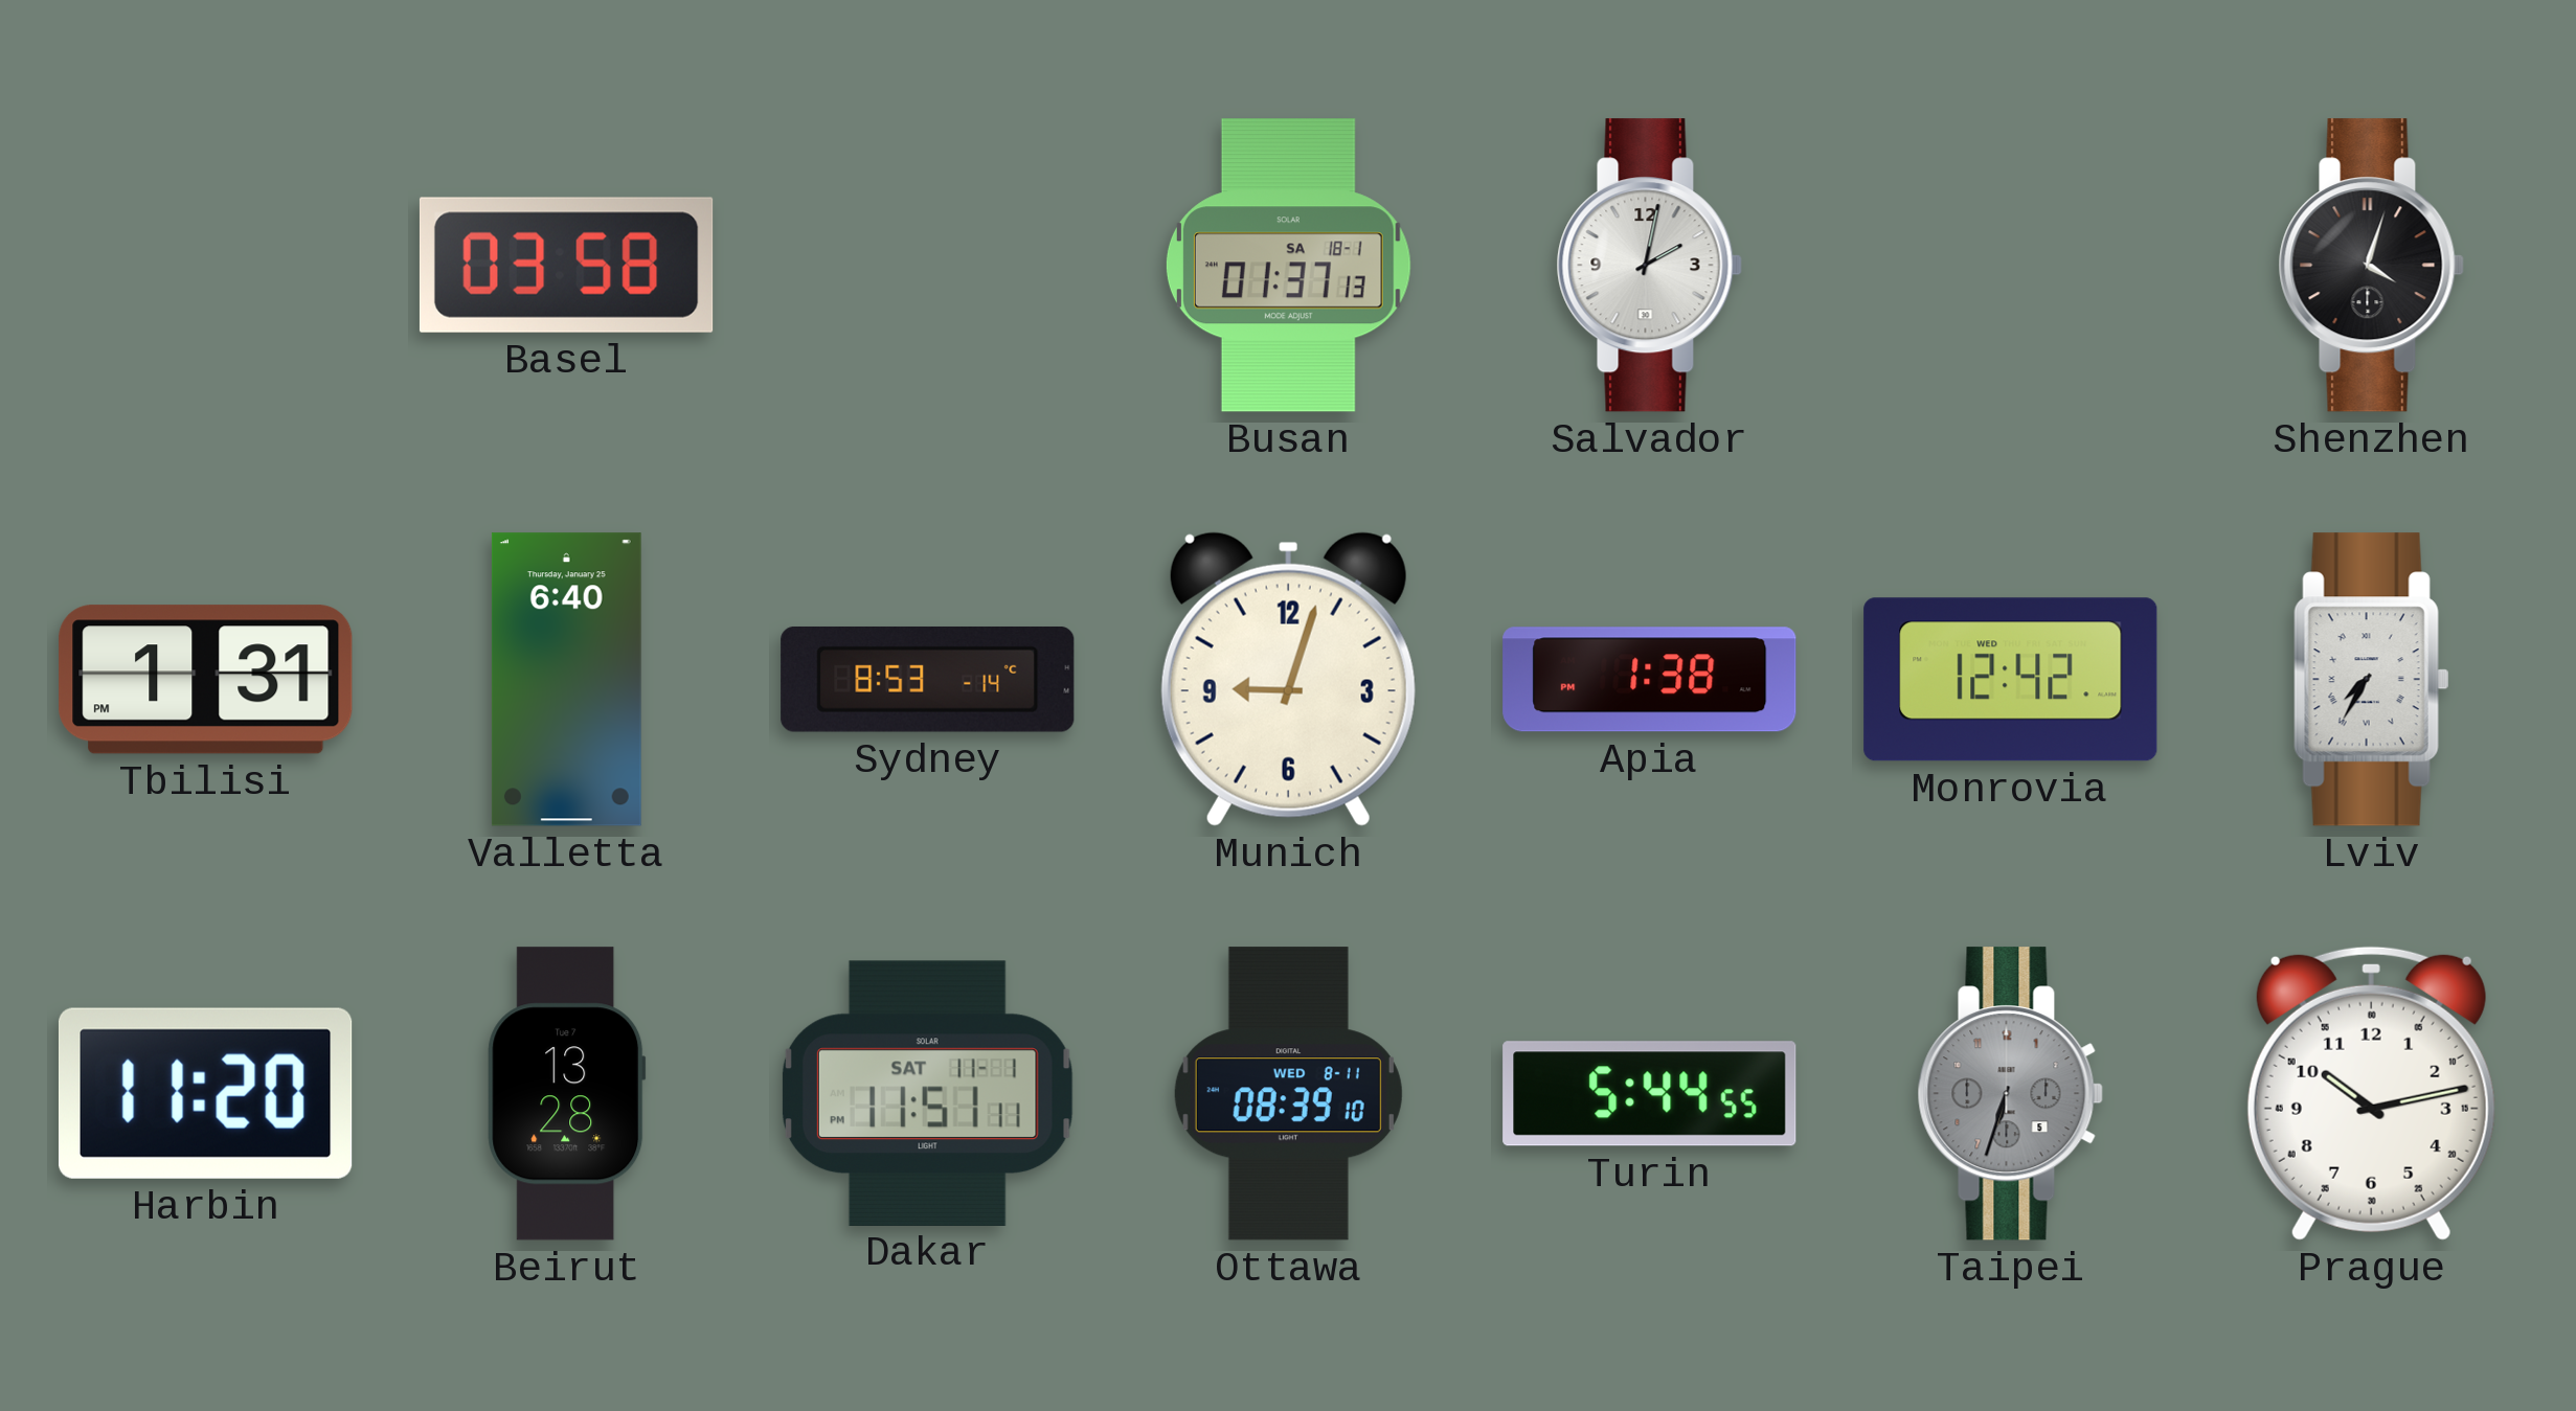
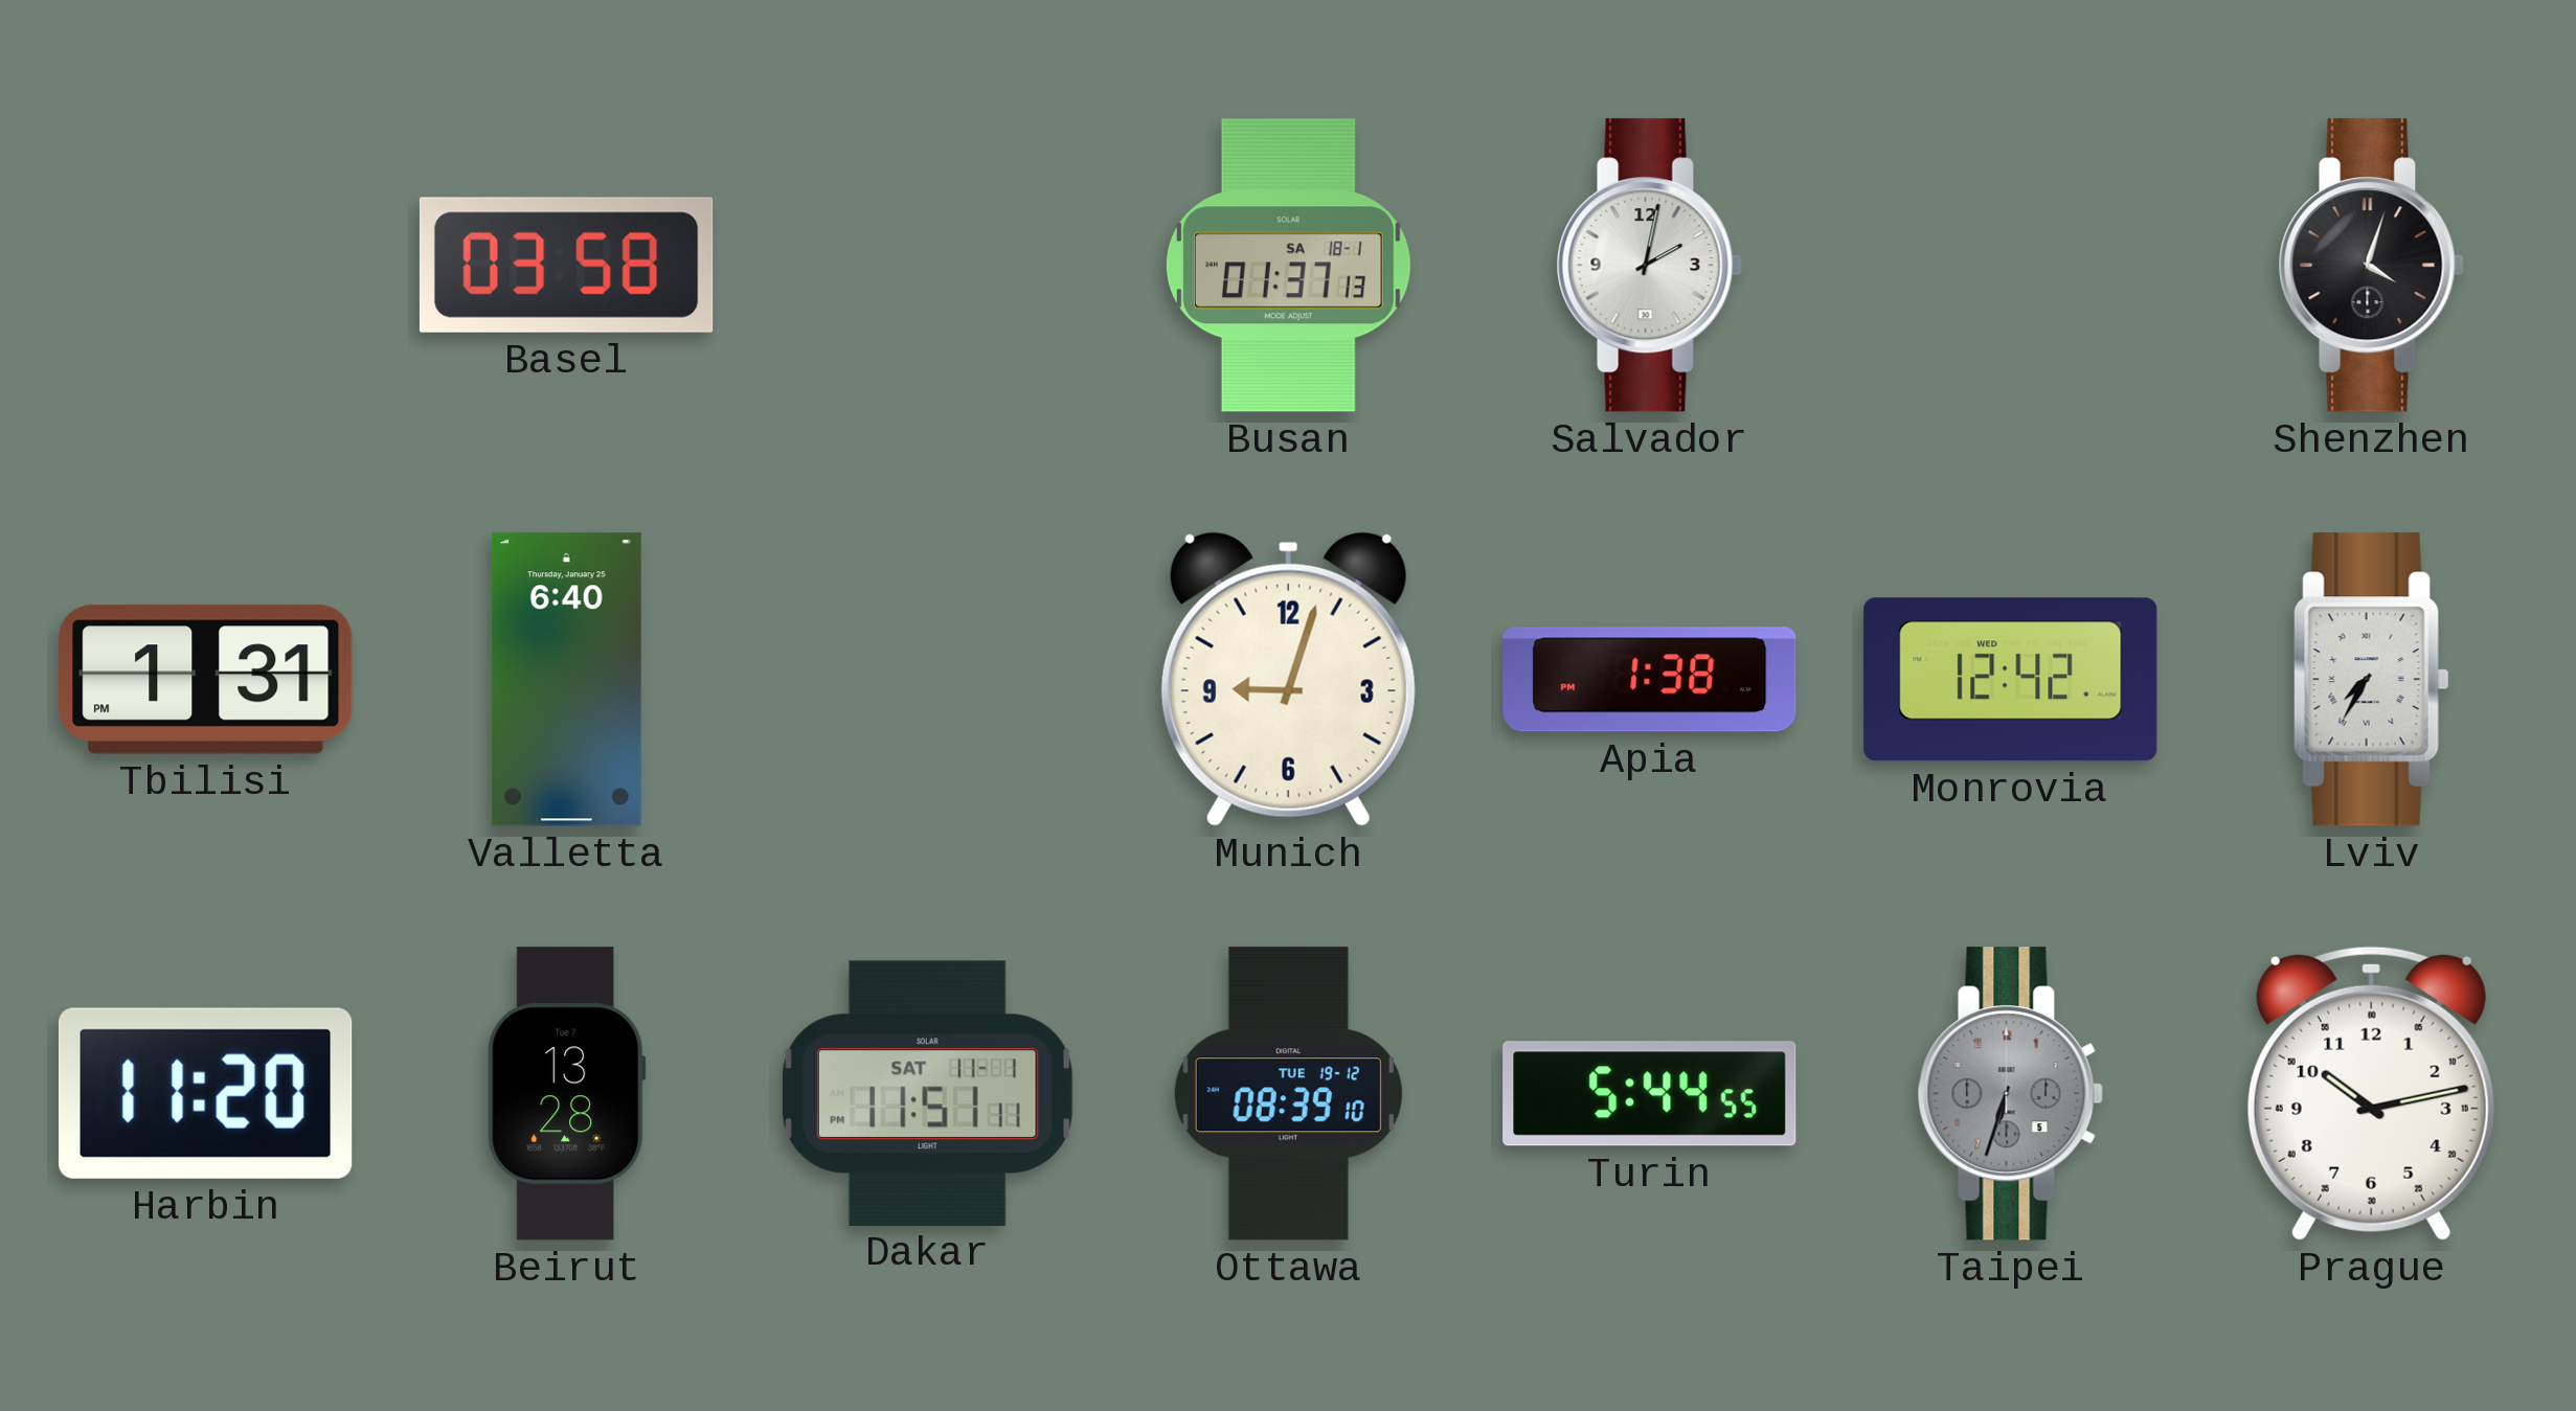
Sydney: 8:53 -> none
Ottawa date: WED 8-11 -> TUE 19-12
